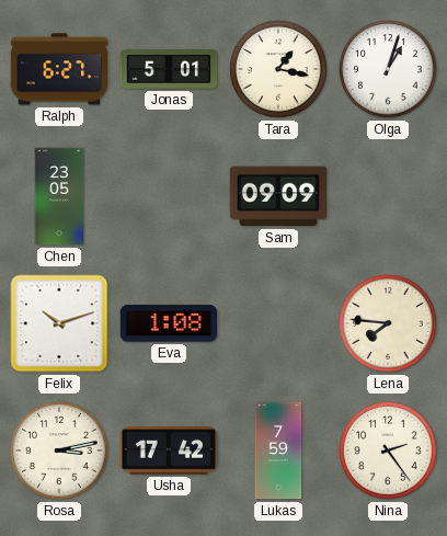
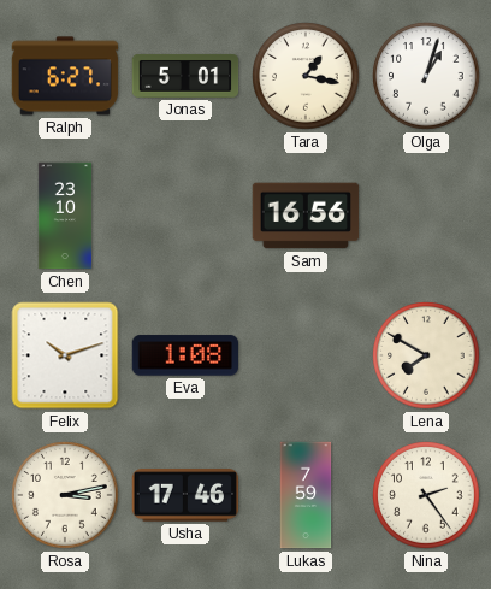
Chen: 23:05 -> 23:10
Sam: 09:09 -> 16:56
Lena: 7:46 -> 7:50
Usha: 17:42 -> 17:46
